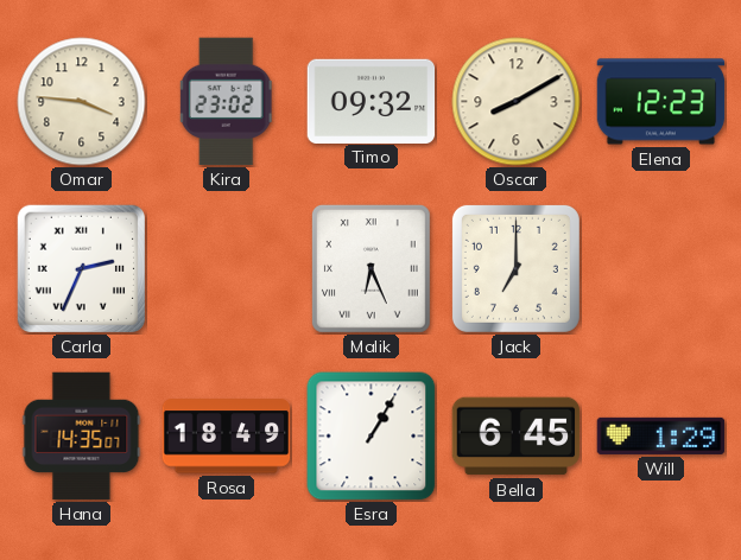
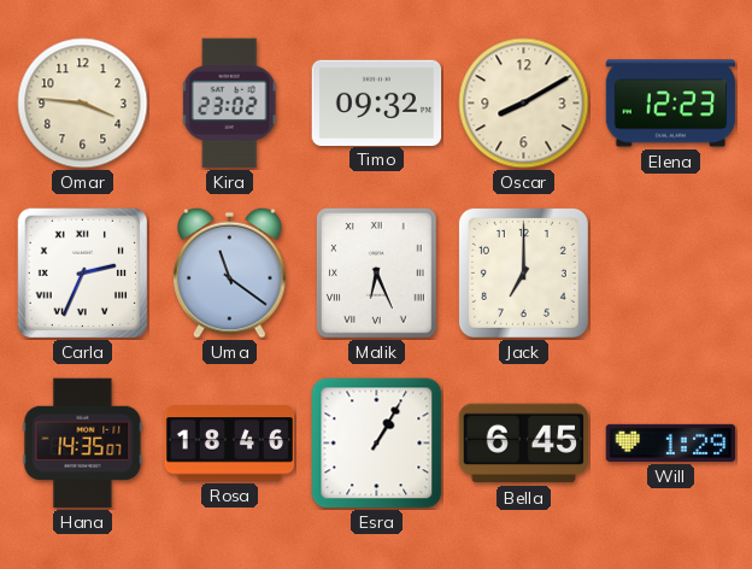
Uma: none -> 11:21
Rosa: 18:49 -> 18:46
